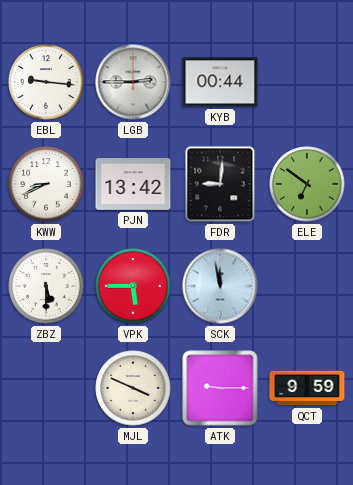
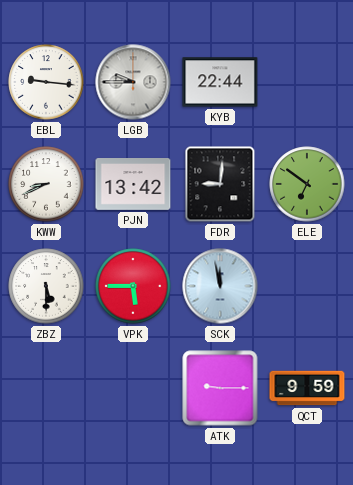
LGB: 2:45 -> 9:45
KYB: 00:44 -> 22:44
MJL: 3:49 -> none
